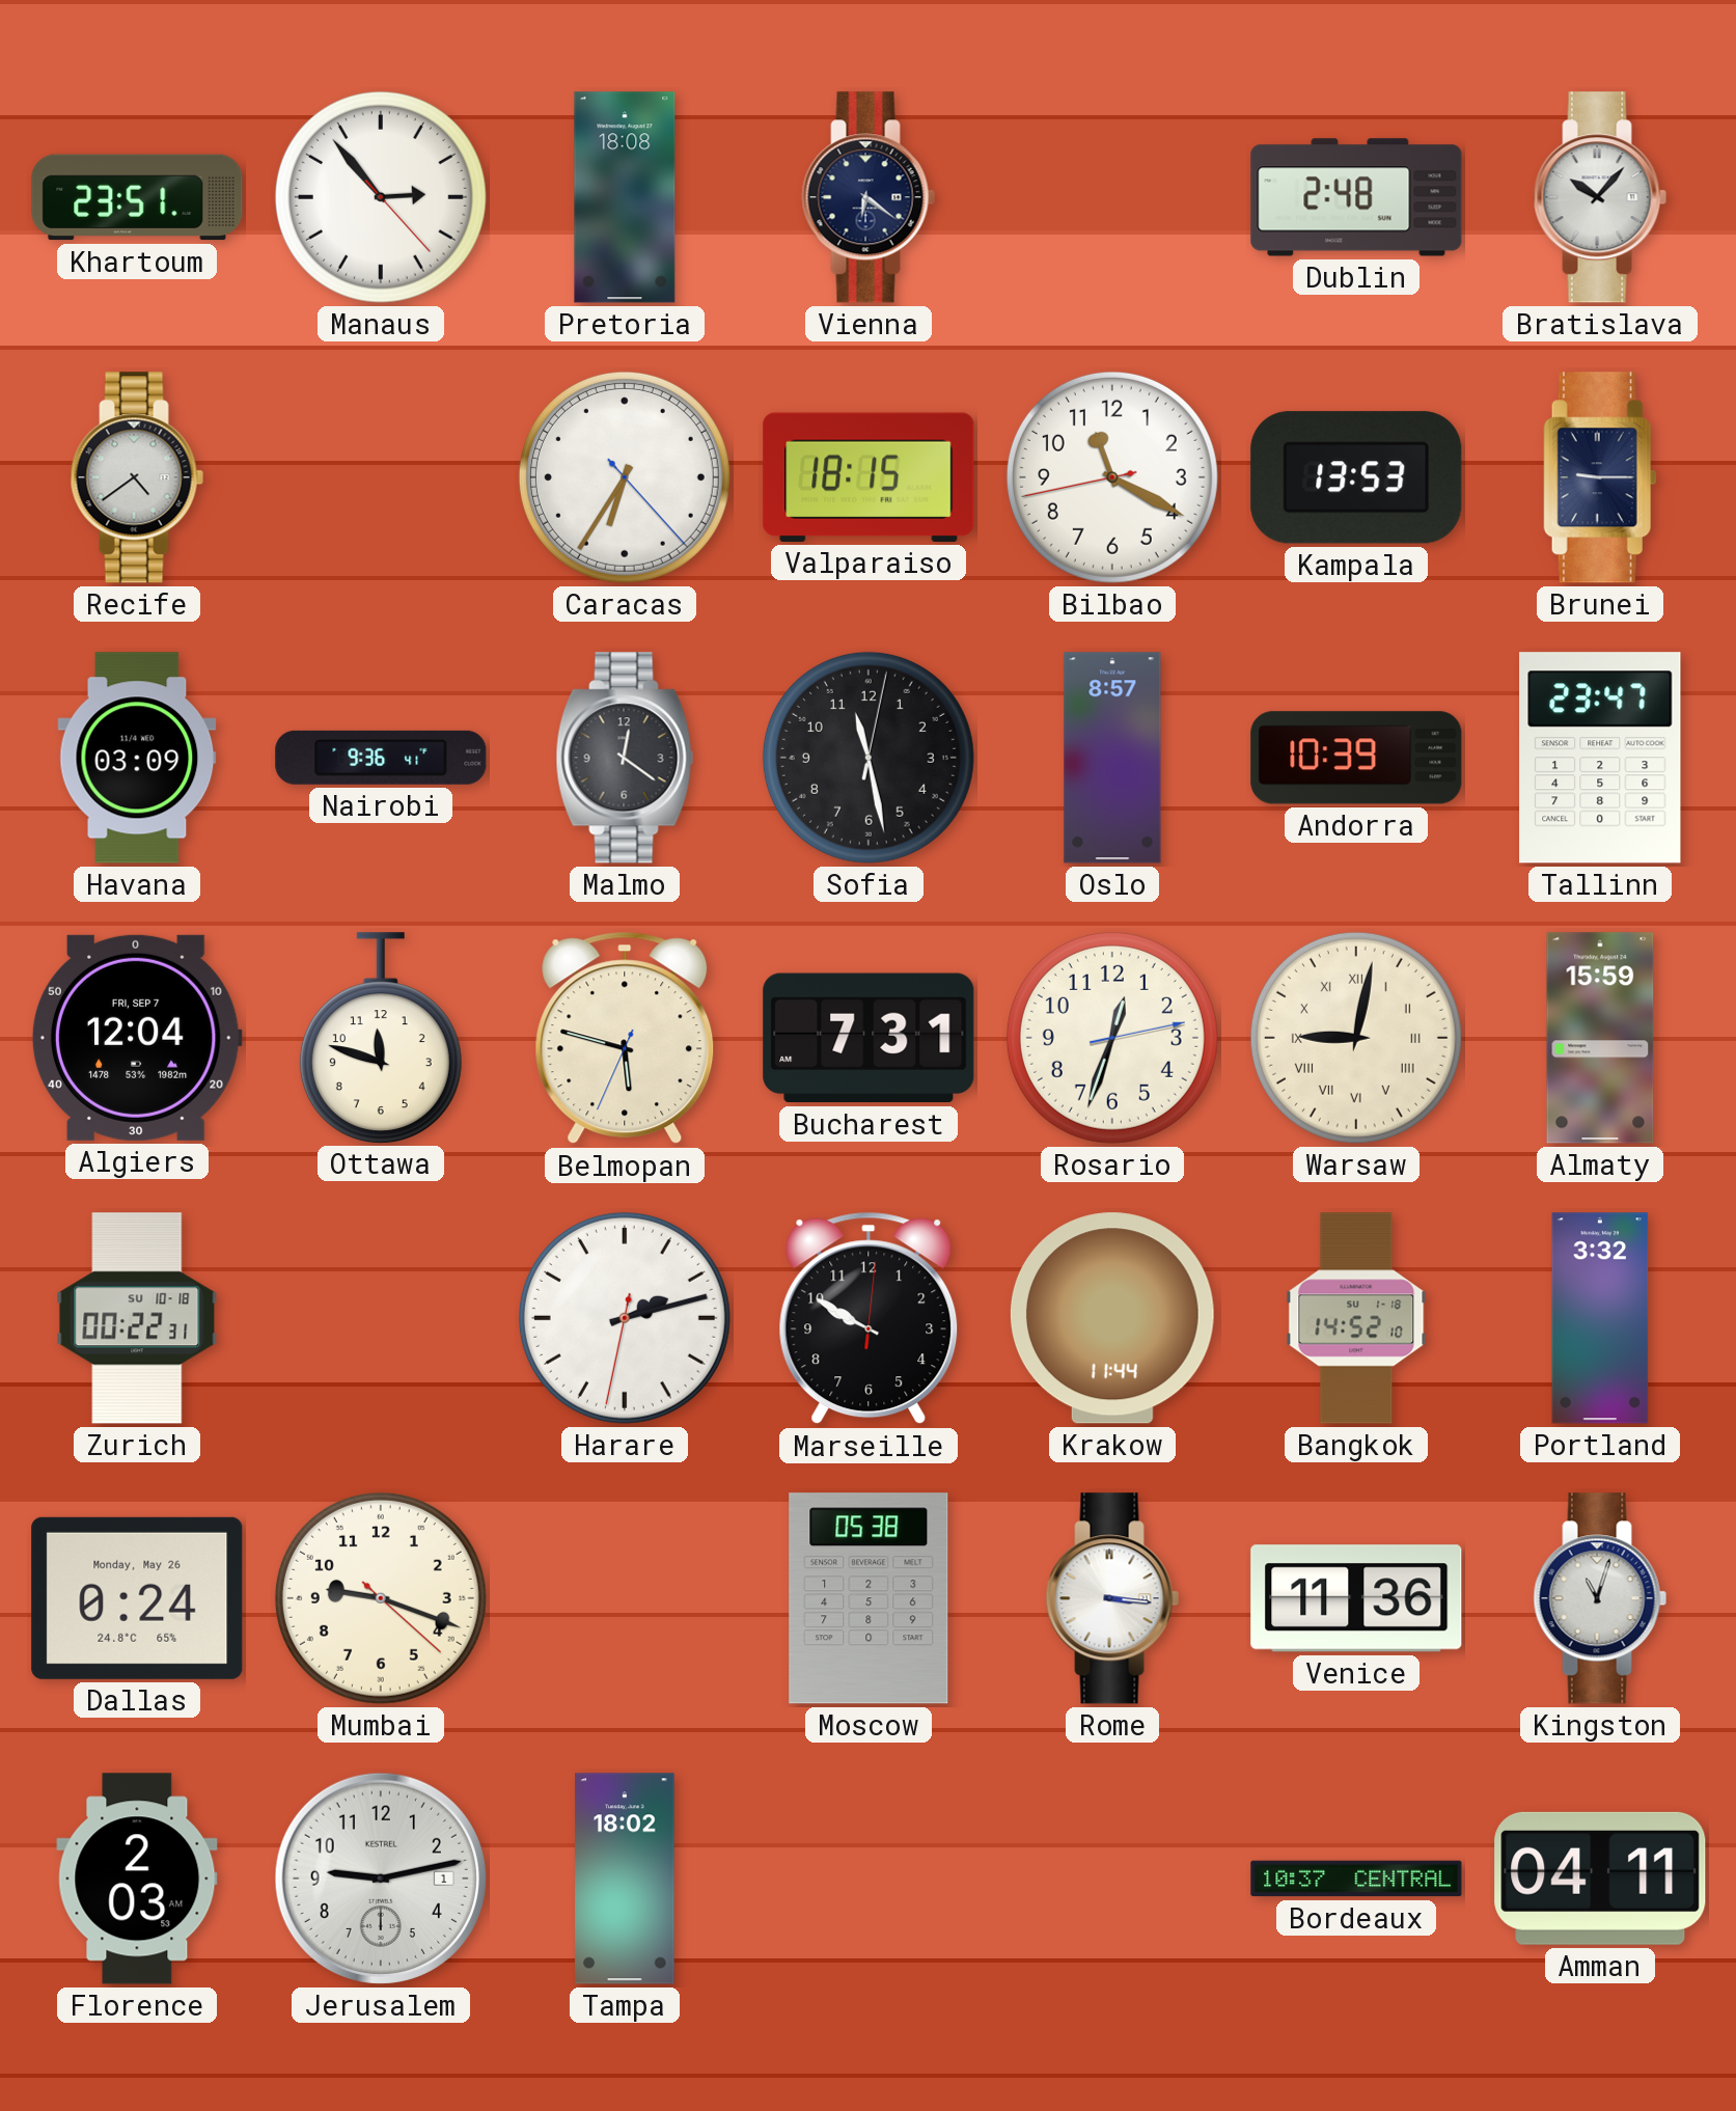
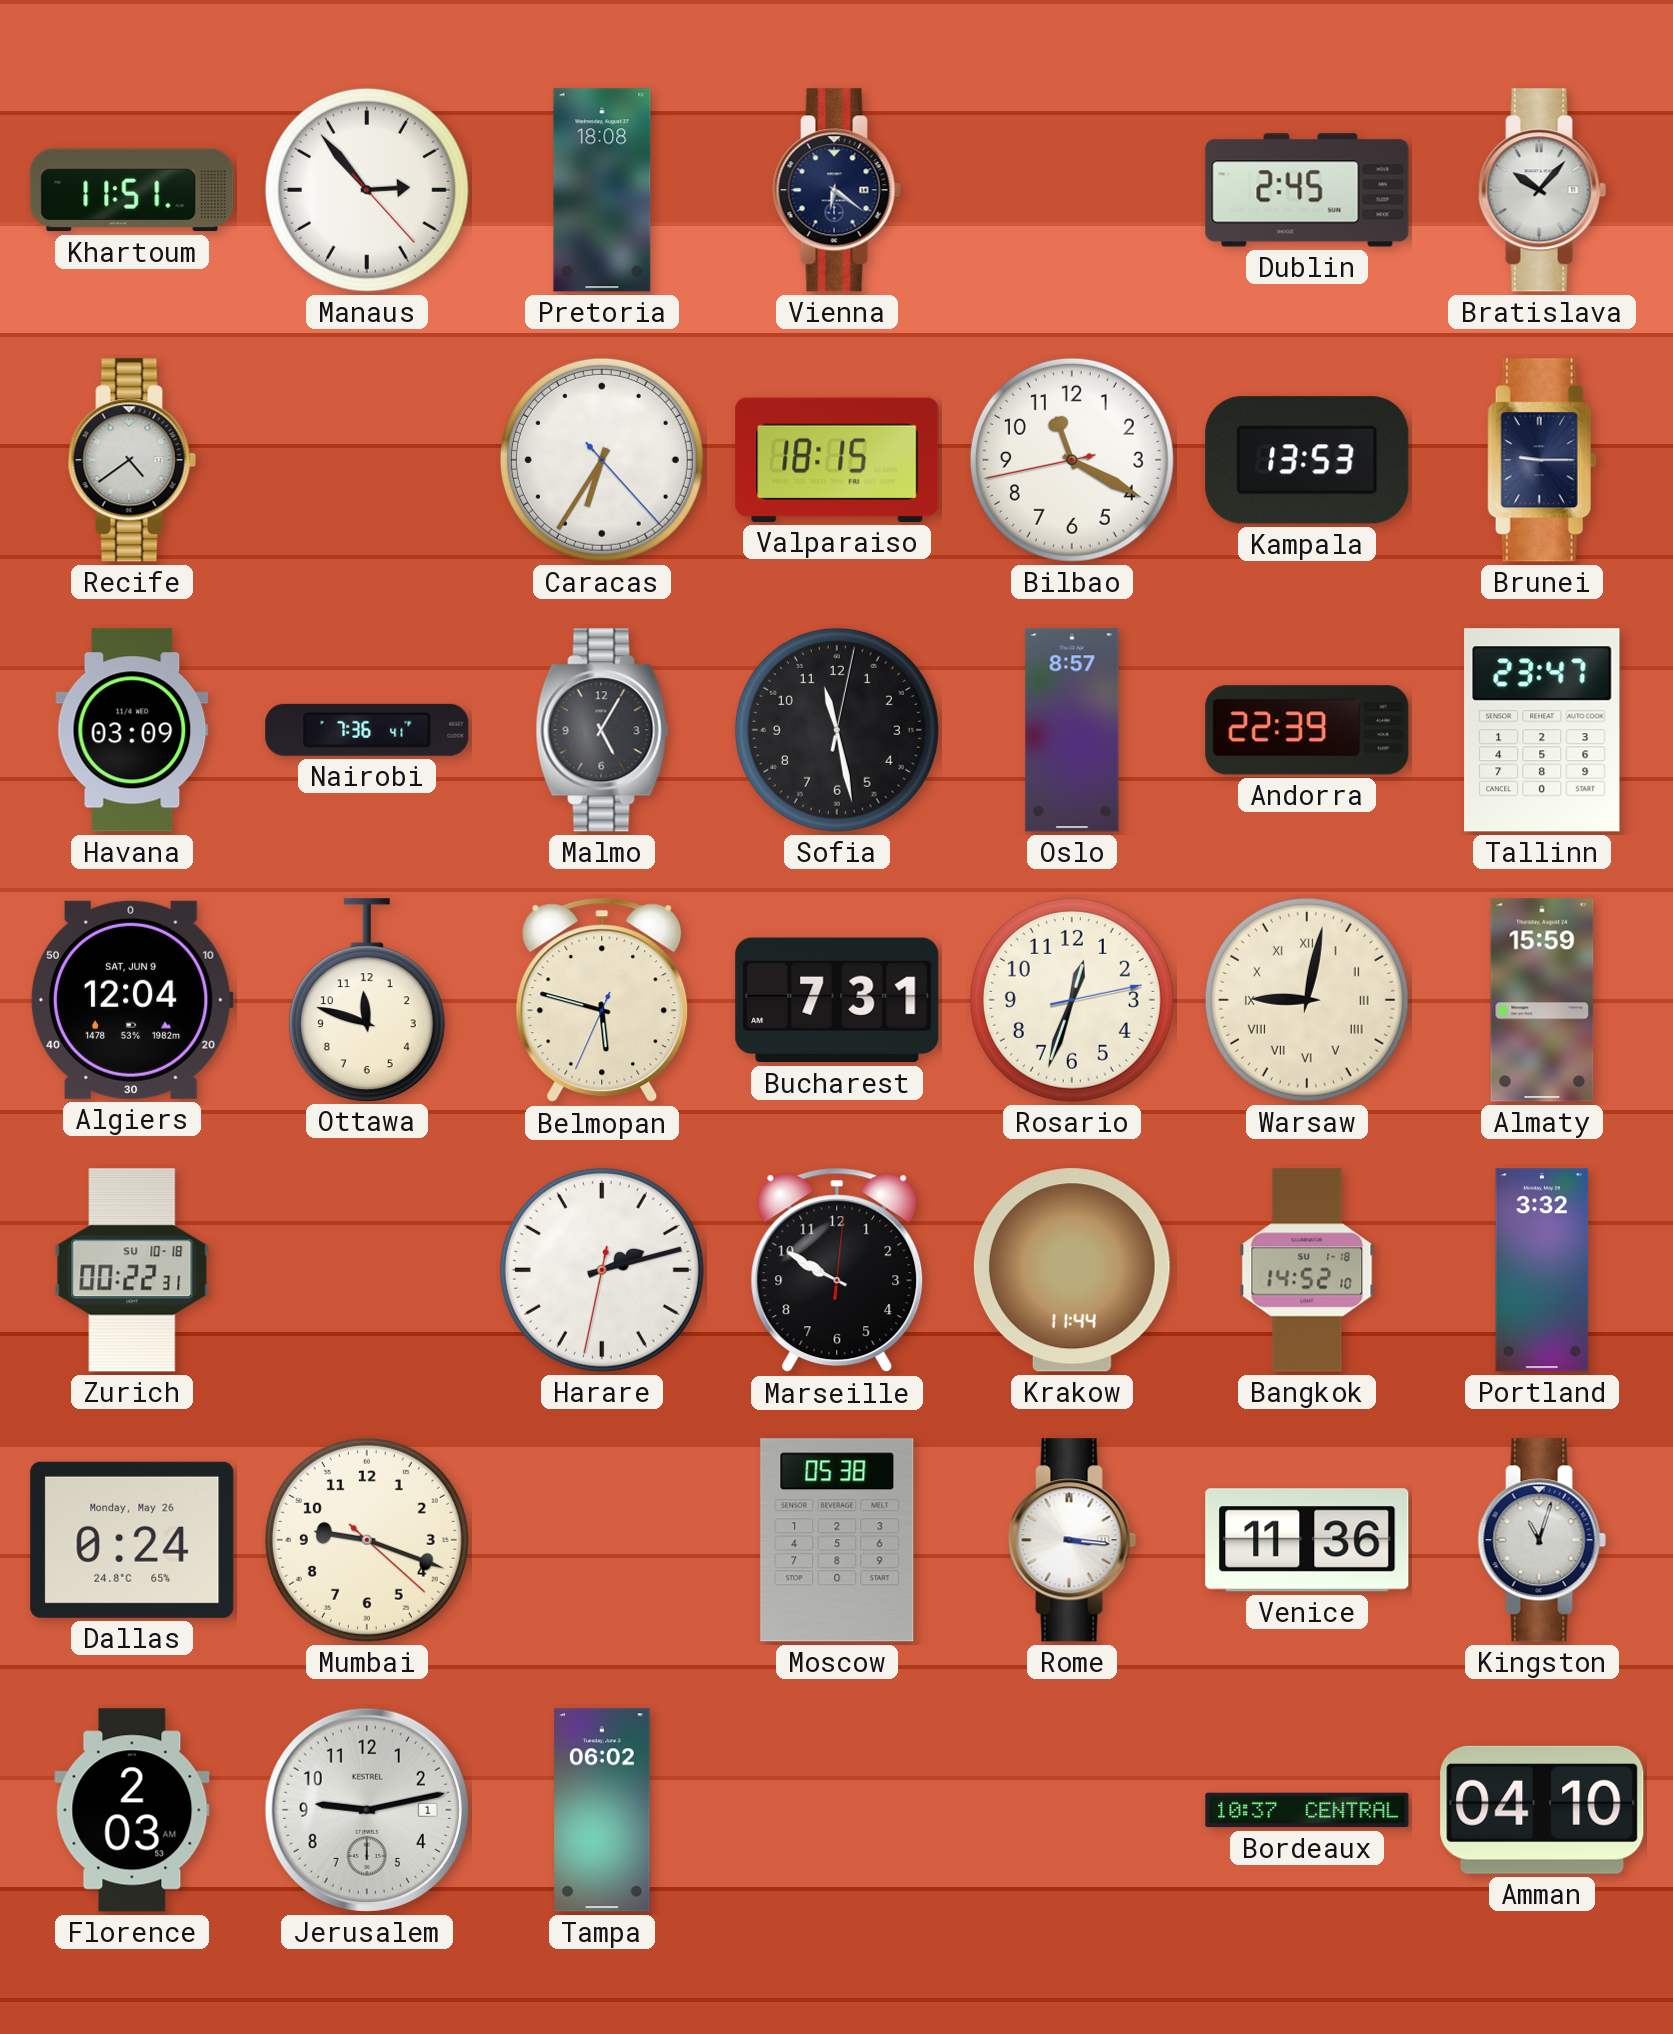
Khartoum: 23:51 -> 11:51
Dublin: 2:48 -> 2:45
Nairobi: 9:36 -> 7:36
Malmo: 12:21 -> 5:05
Andorra: 10:39 -> 22:39
Algiers date: FRI, SEP 7 -> SAT, JUN 9
Tampa: 18:02 -> 06:02
Amman: 04:11 -> 04:10
